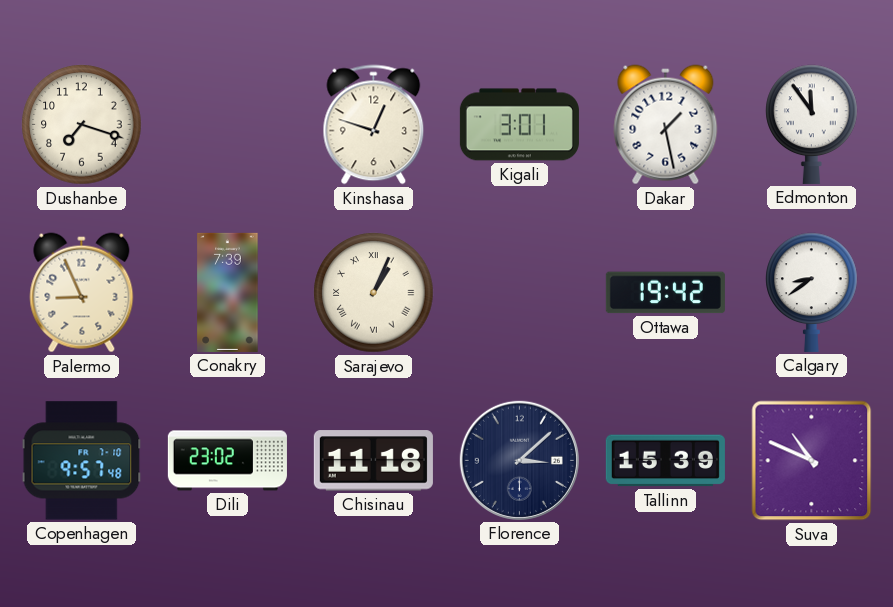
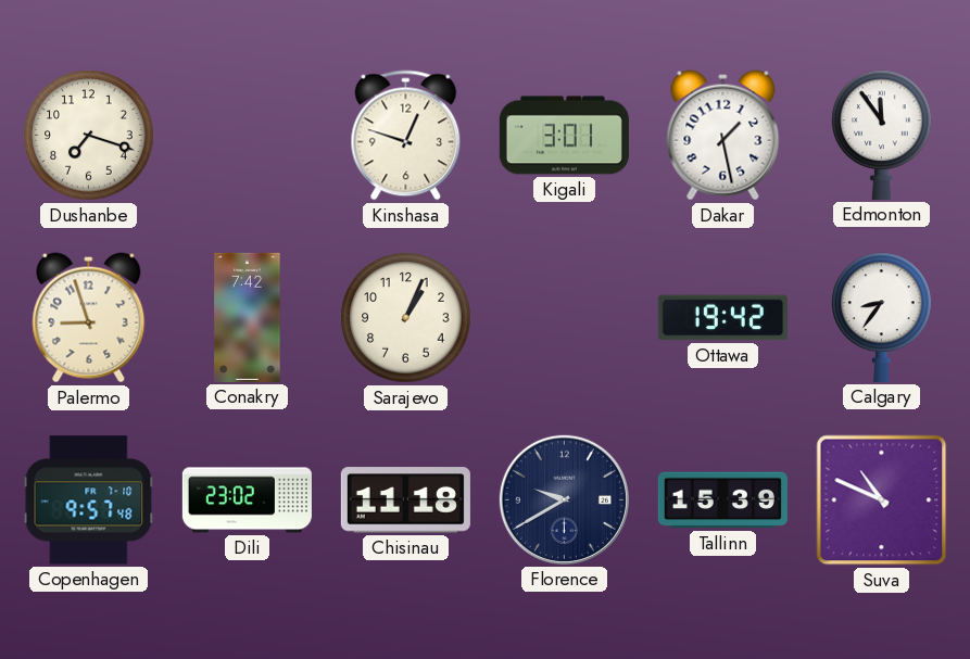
Palermo: 8:56 -> 8:57
Conakry: 7:39 -> 7:42
Sarajevo numerals: Roman -> Arabic
Calgary: 8:39 -> 8:36
Florence: 3:08 -> 9:40
